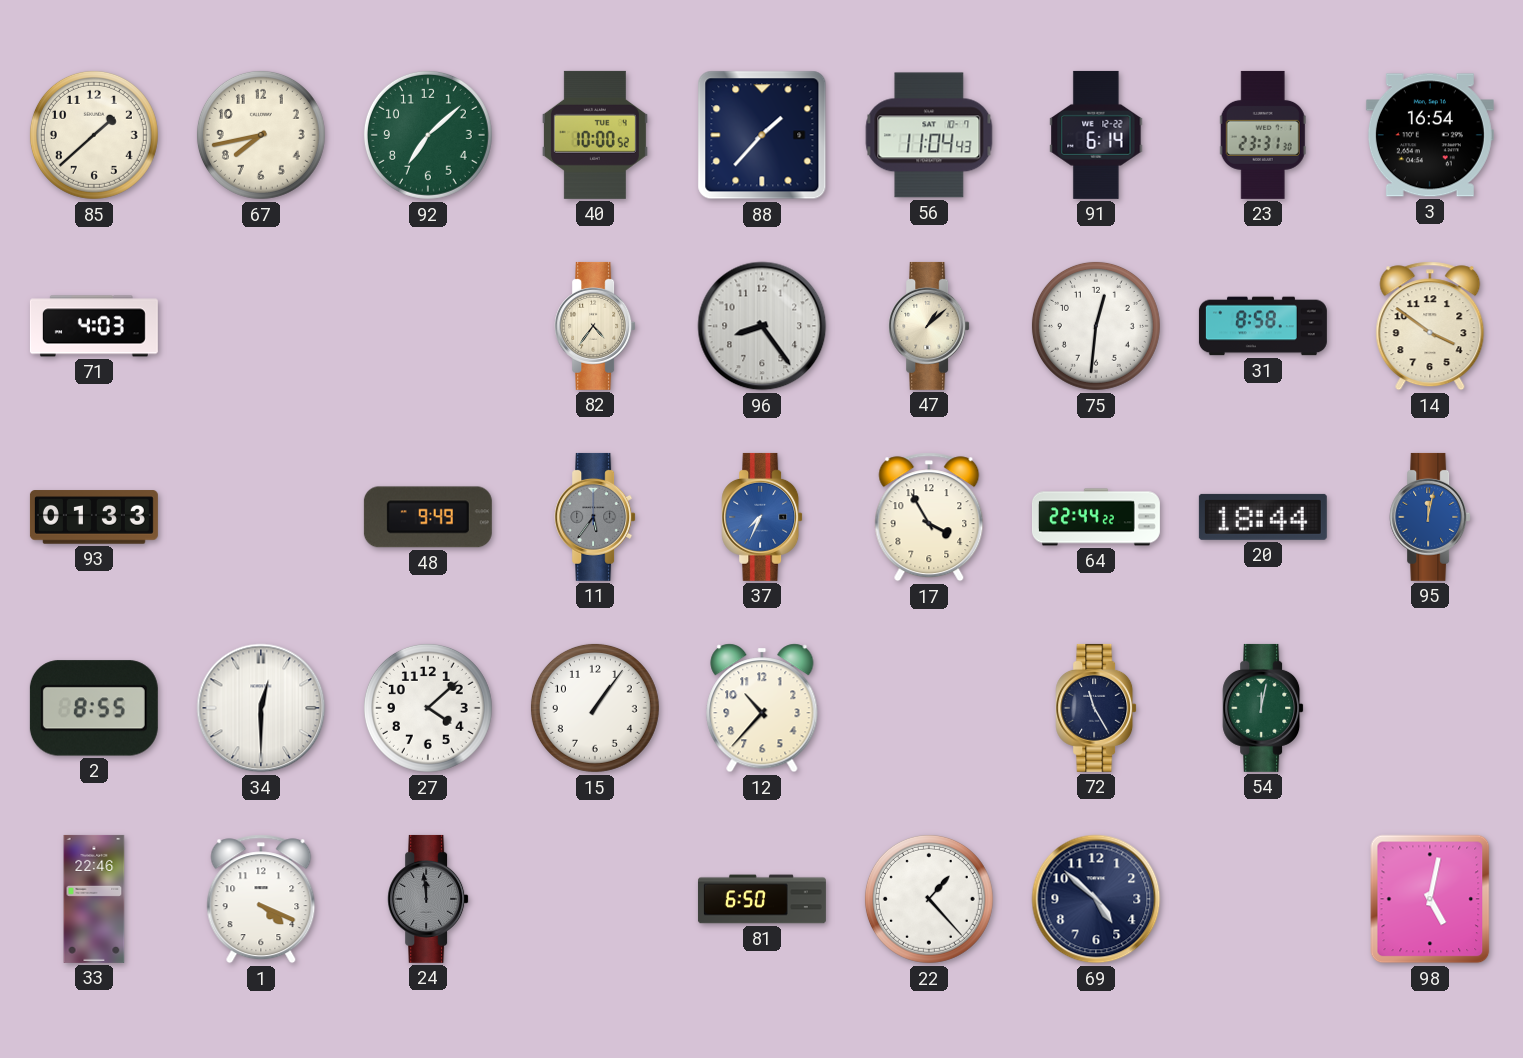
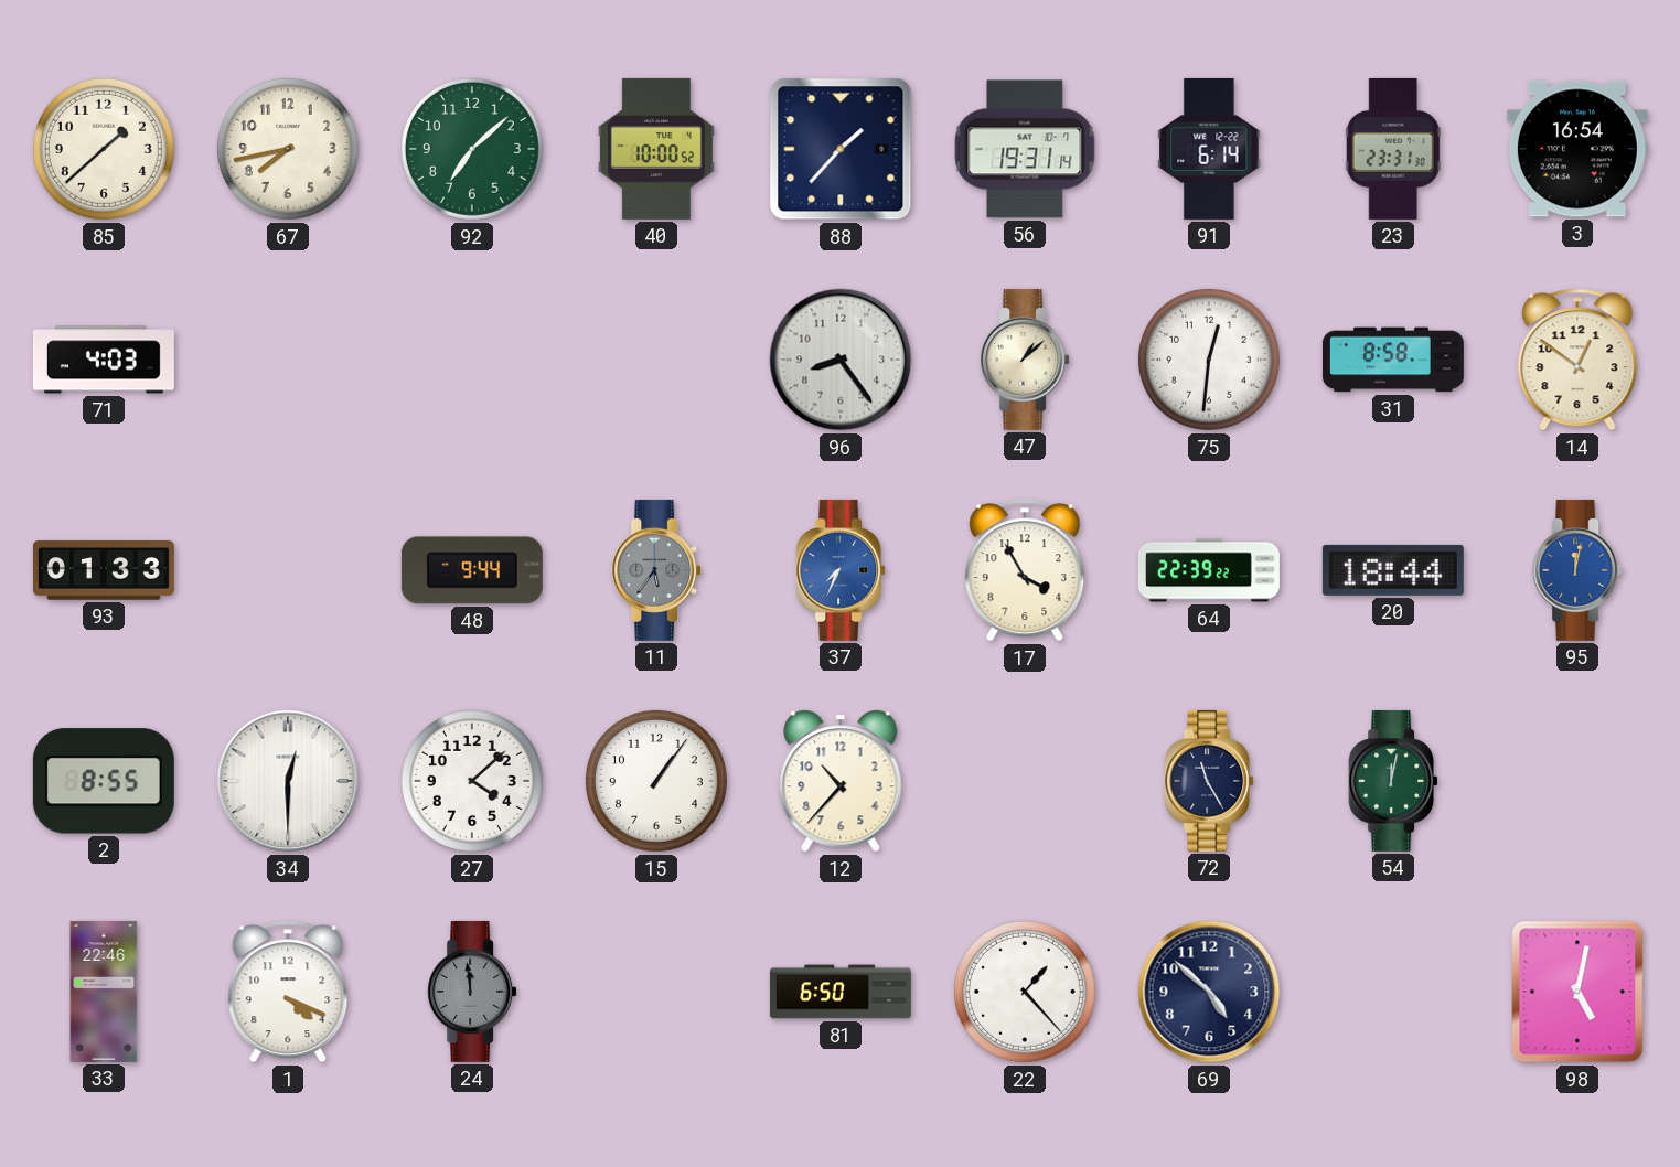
56: 11:04 -> 19:31
82: 4:36 -> none
14: 3:51 -> 12:51
48: 9:49 -> 9:44
64: 22:44 -> 22:39
